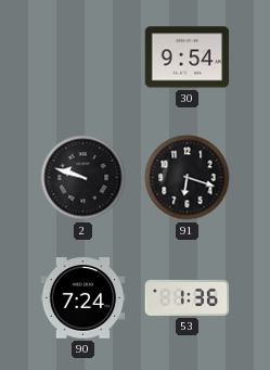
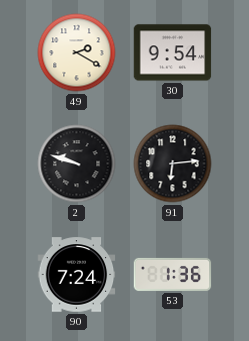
49: none -> 2:20
91: 6:18 -> 6:14
